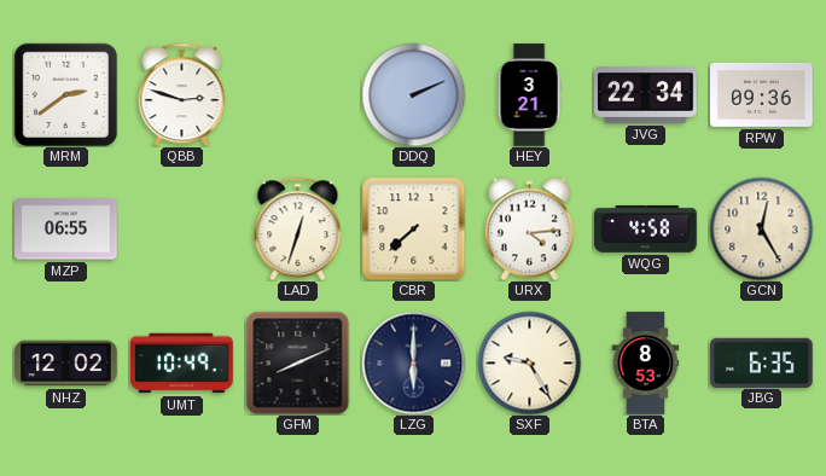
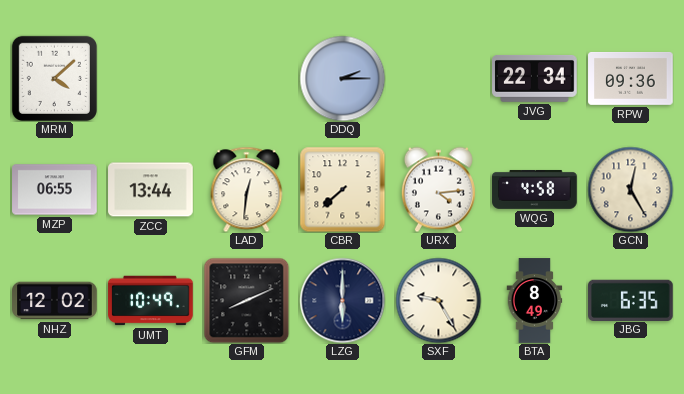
MRM: 2:39 -> 4:08
QBB: 2:48 -> none
DDQ: 2:11 -> 2:15
HEY: 3:21 -> none
ZCC: none -> 13:44
LAD: 12:33 -> 12:31
BTA: 8:53 -> 8:49
